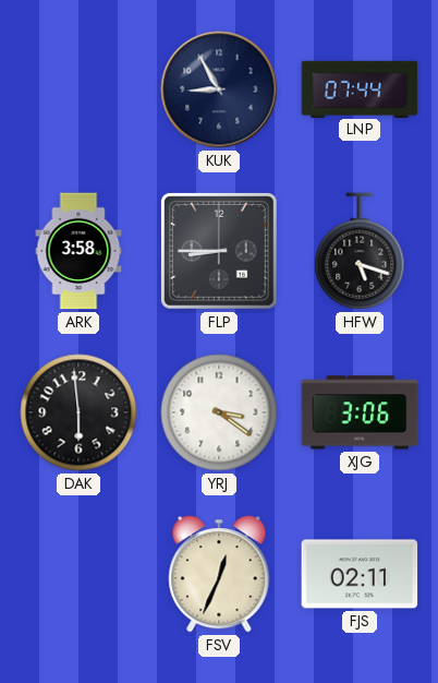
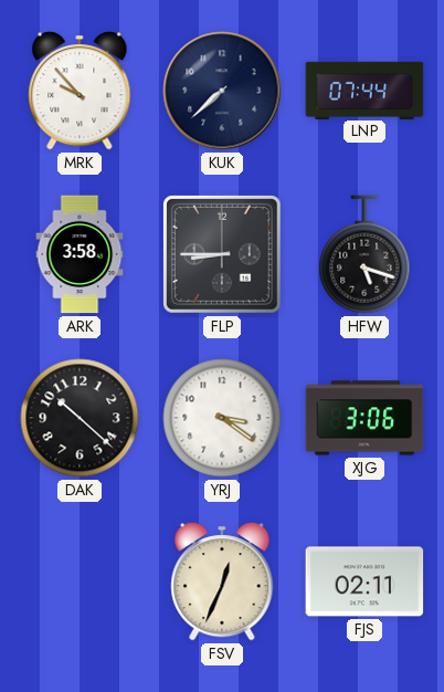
MRK: none -> 9:53
KUK: 8:55 -> 7:38
DAK: 5:59 -> 10:22
